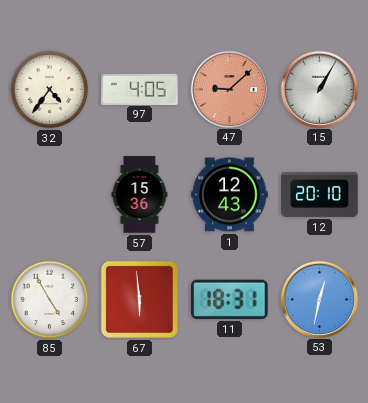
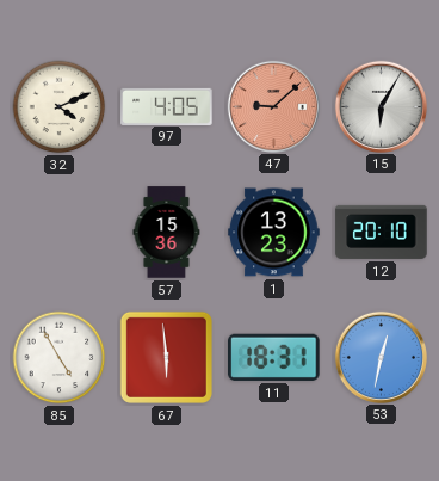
32: 4:36 -> 4:11
15: 1:05 -> 6:05
1: 12:43 -> 13:23
